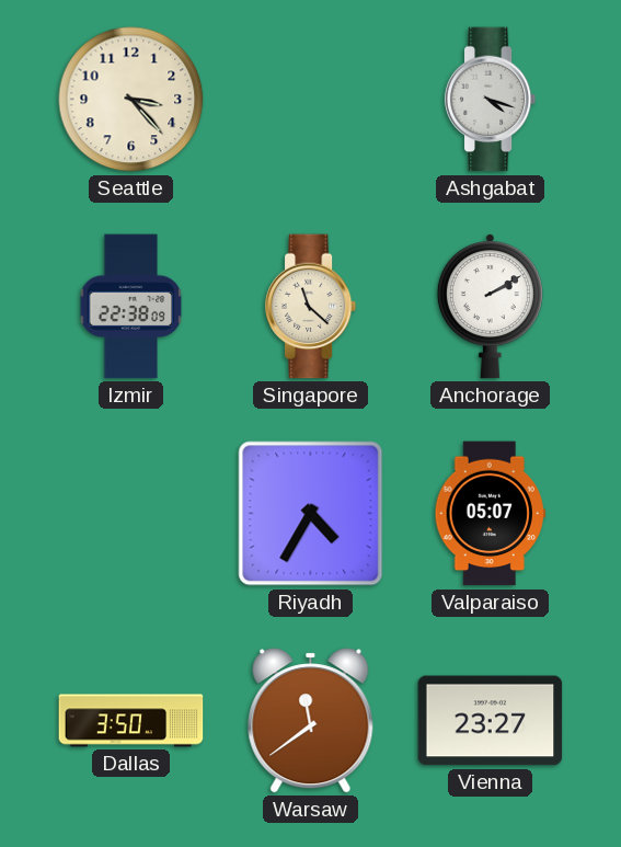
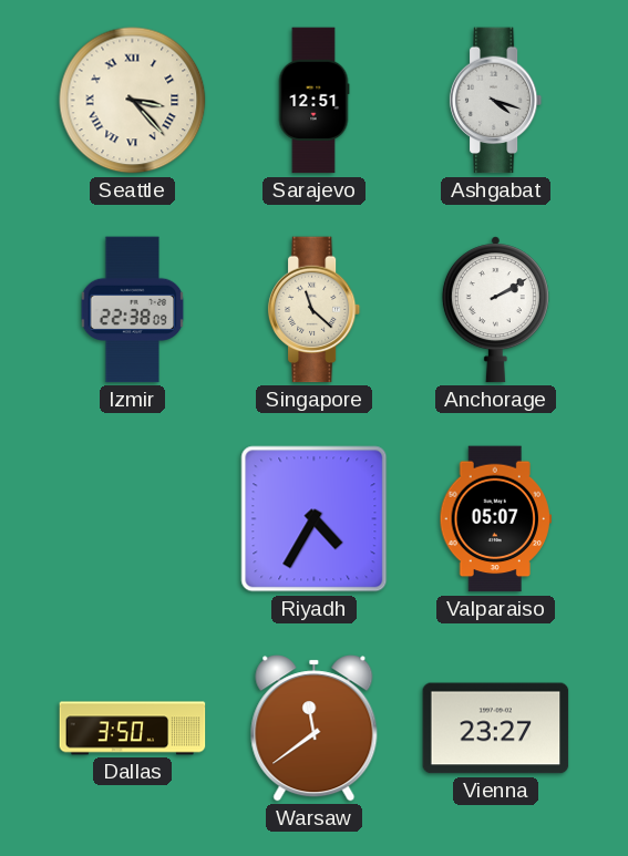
Seattle numerals: Arabic -> Roman
Sarajevo: none -> 12:51
